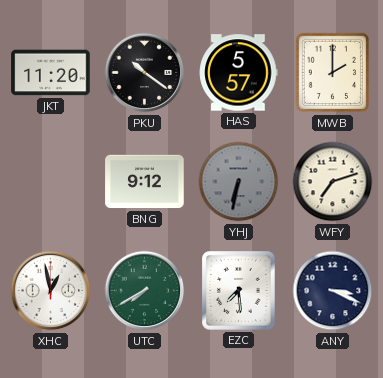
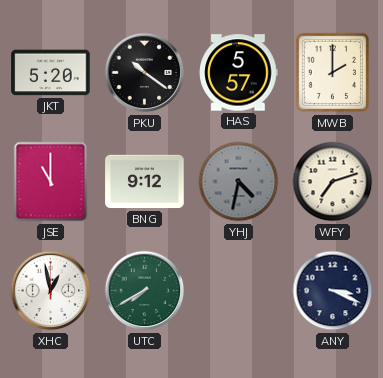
JKT: 11:20 -> 5:20
JSE: none -> 11:00
YHJ: 6:32 -> 4:32
EZC: 7:29 -> none
